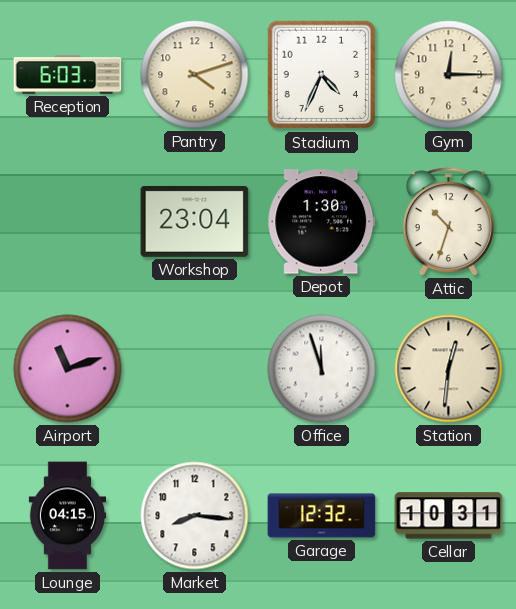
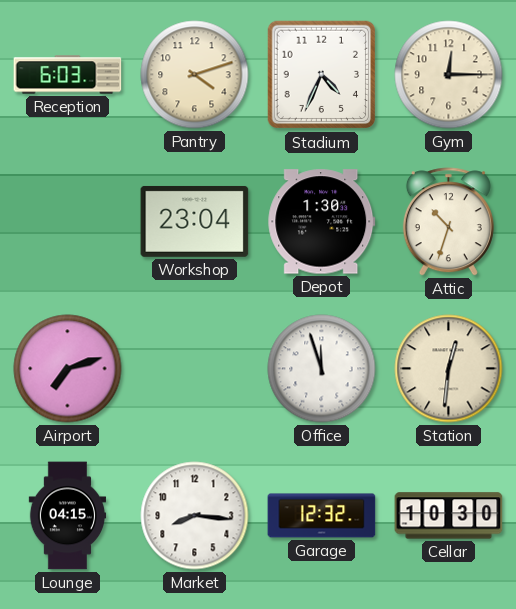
Airport: 11:12 -> 7:12
Cellar: 10:31 -> 10:30
